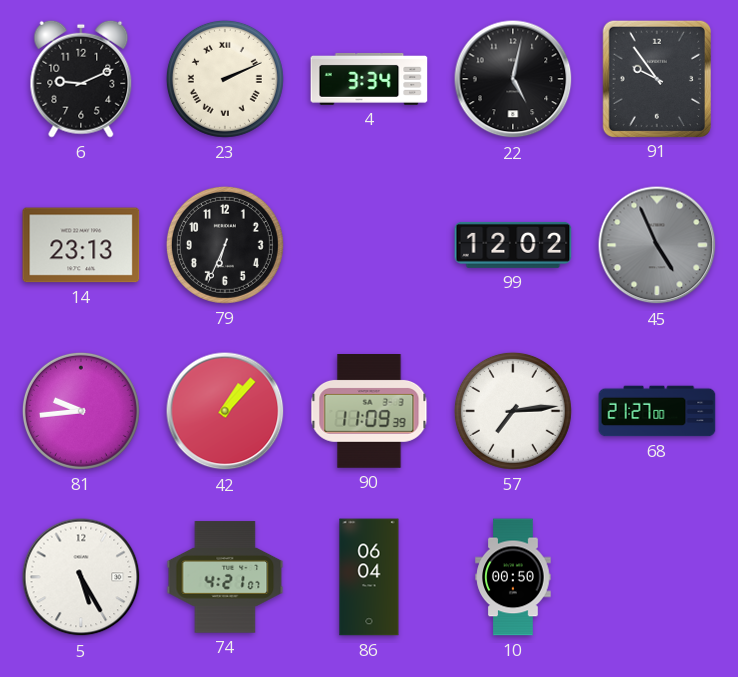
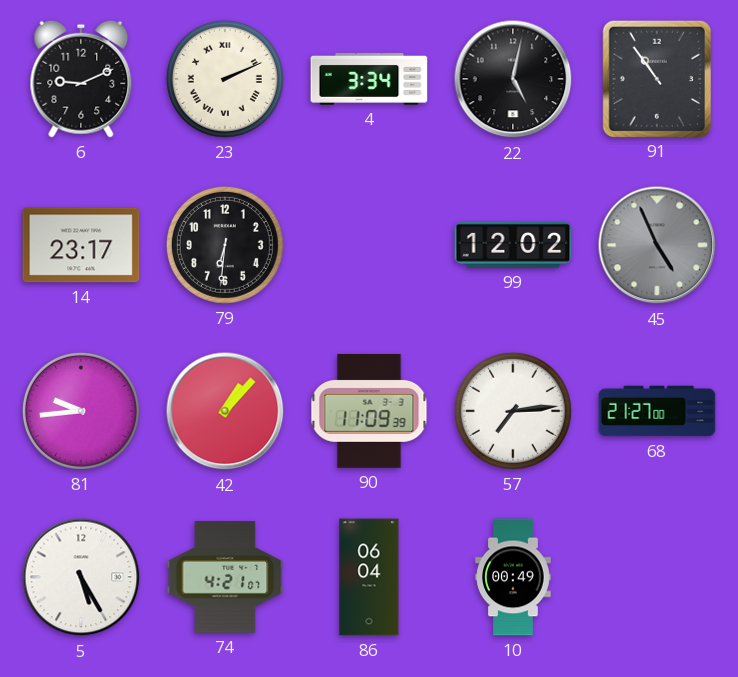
91: 9:54 -> 10:54
14: 23:13 -> 23:17
79: 6:34 -> 6:31
10: 00:50 -> 00:49
